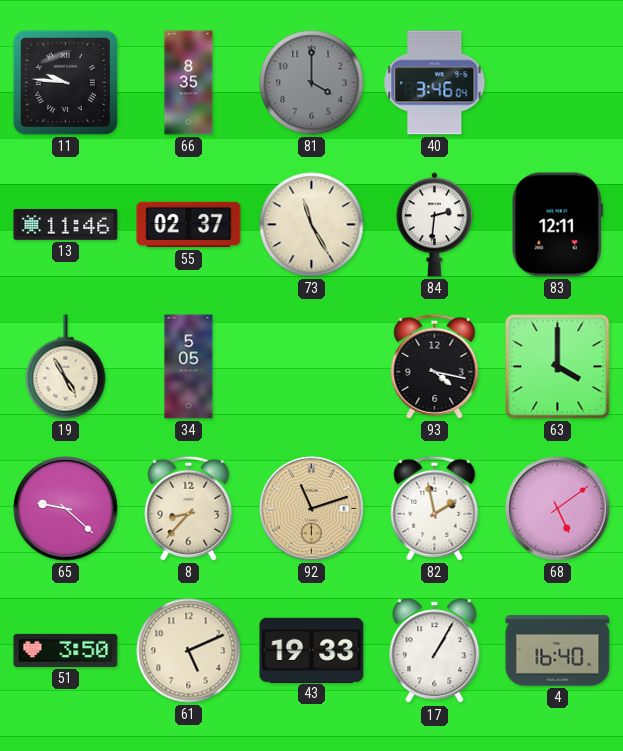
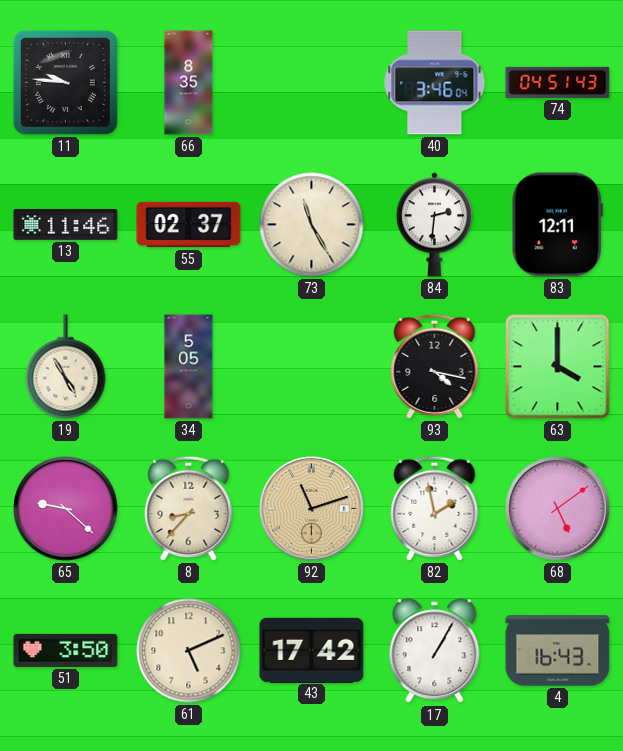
81: 4:00 -> none
74: none -> 04:51
43: 19:33 -> 17:42
4: 16:40 -> 16:43
